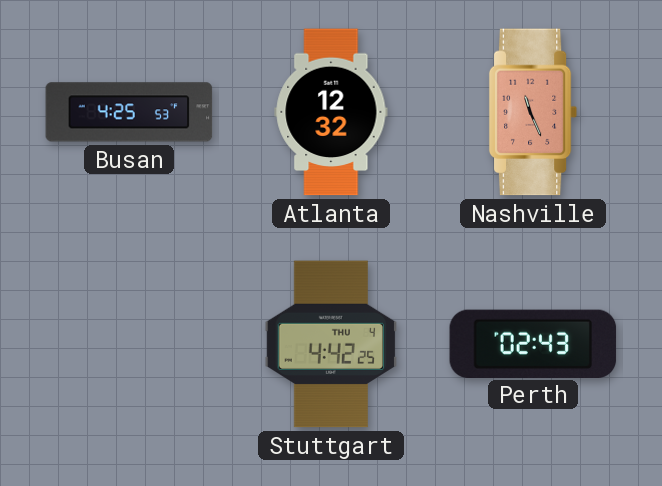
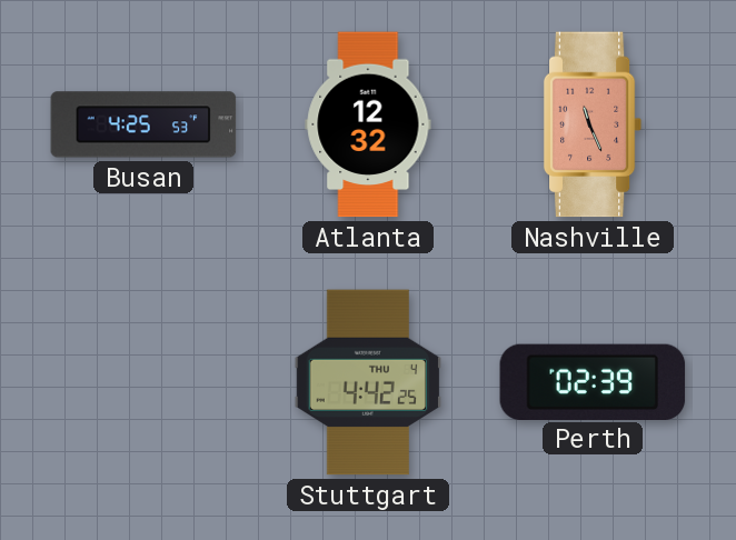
Perth: 02:43 -> 02:39
